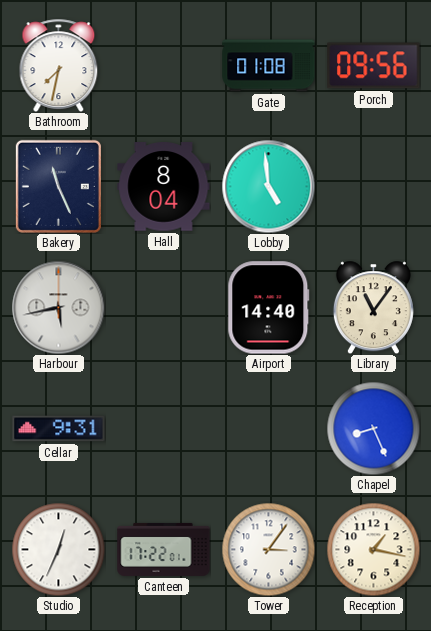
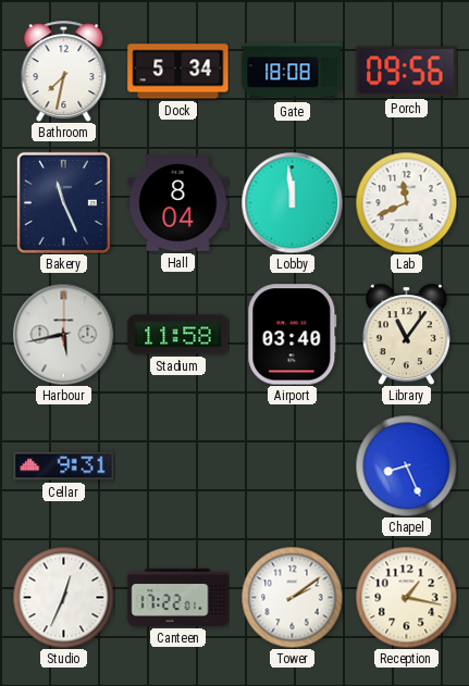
Dock: none -> 5:34
Gate: 01:08 -> 18:08
Lobby: 4:59 -> 11:59
Lab: none -> 11:41
Stadium: none -> 11:58
Airport: 14:40 -> 03:40
Tower: 3:06 -> 2:09
